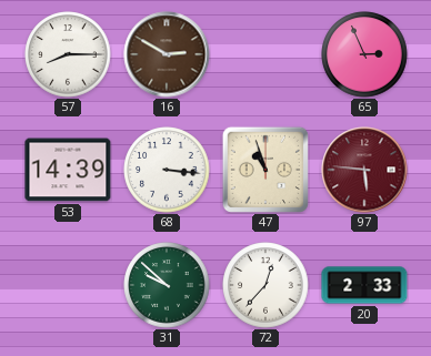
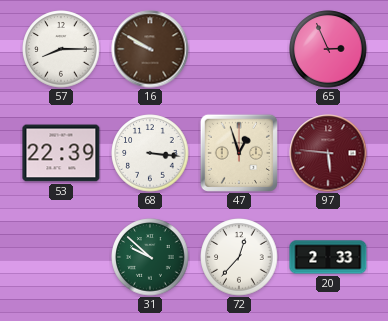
16: 2:50 -> 9:50
53: 14:39 -> 22:39
47: 10:57 -> 12:57
